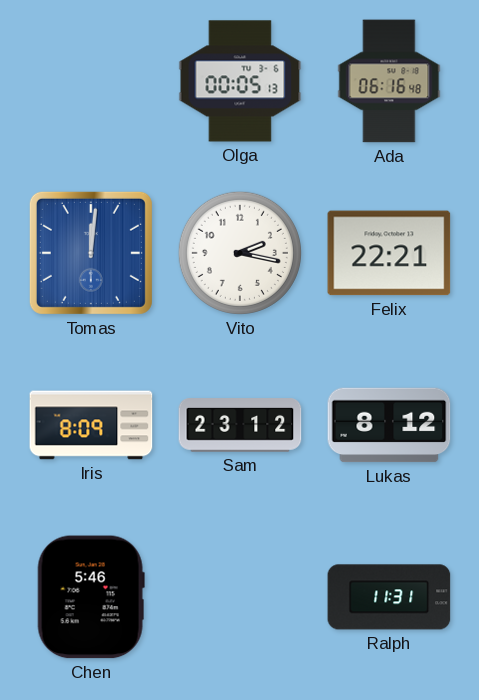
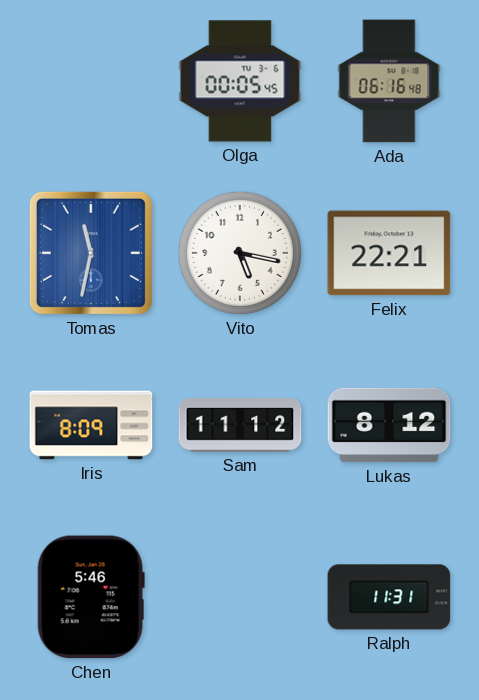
Olga: 00:05:13 -> 00:05:45
Tomas: 12:01 -> 11:32
Vito: 2:17 -> 5:17
Sam: 23:12 -> 11:12
